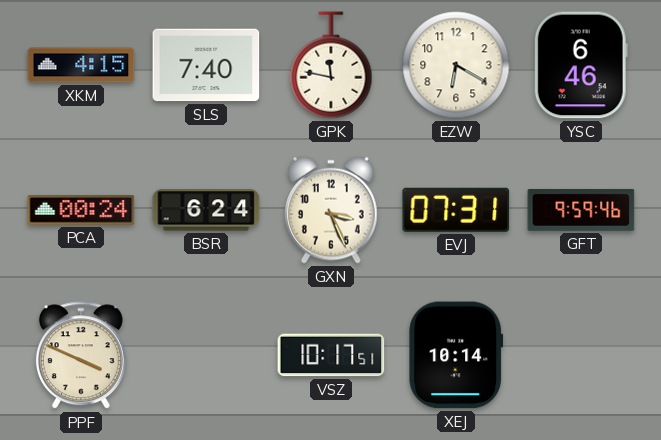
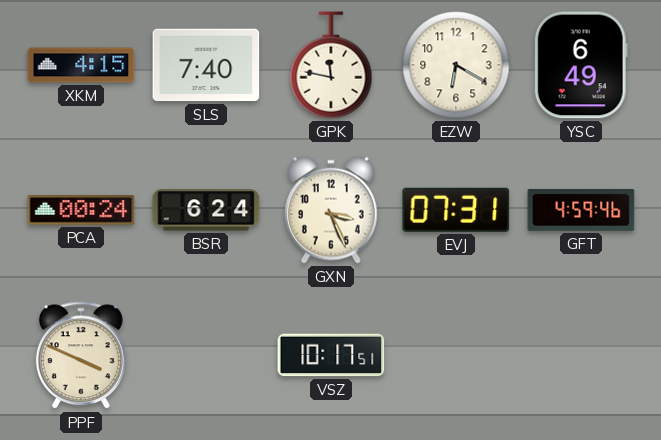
YSC: 6:46 -> 6:49
GFT: 9:59 -> 4:59
XEJ: 10:14 -> none
